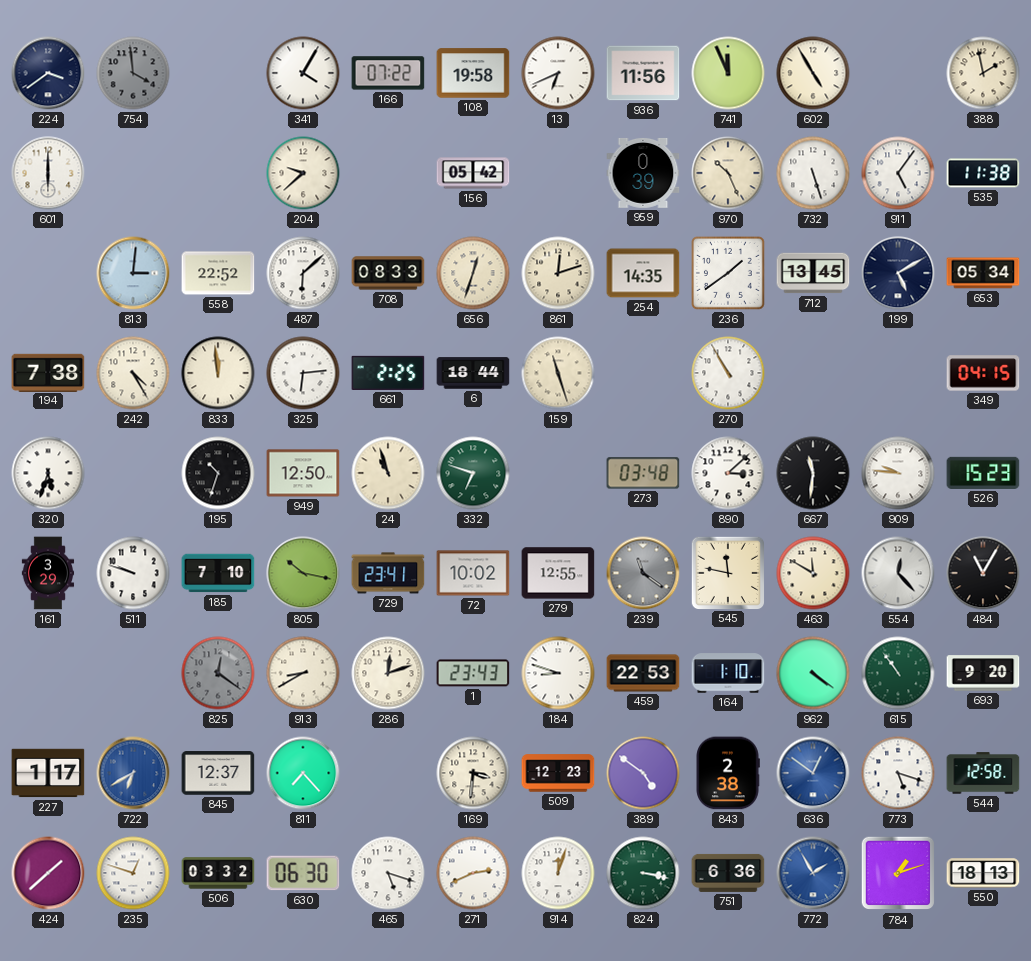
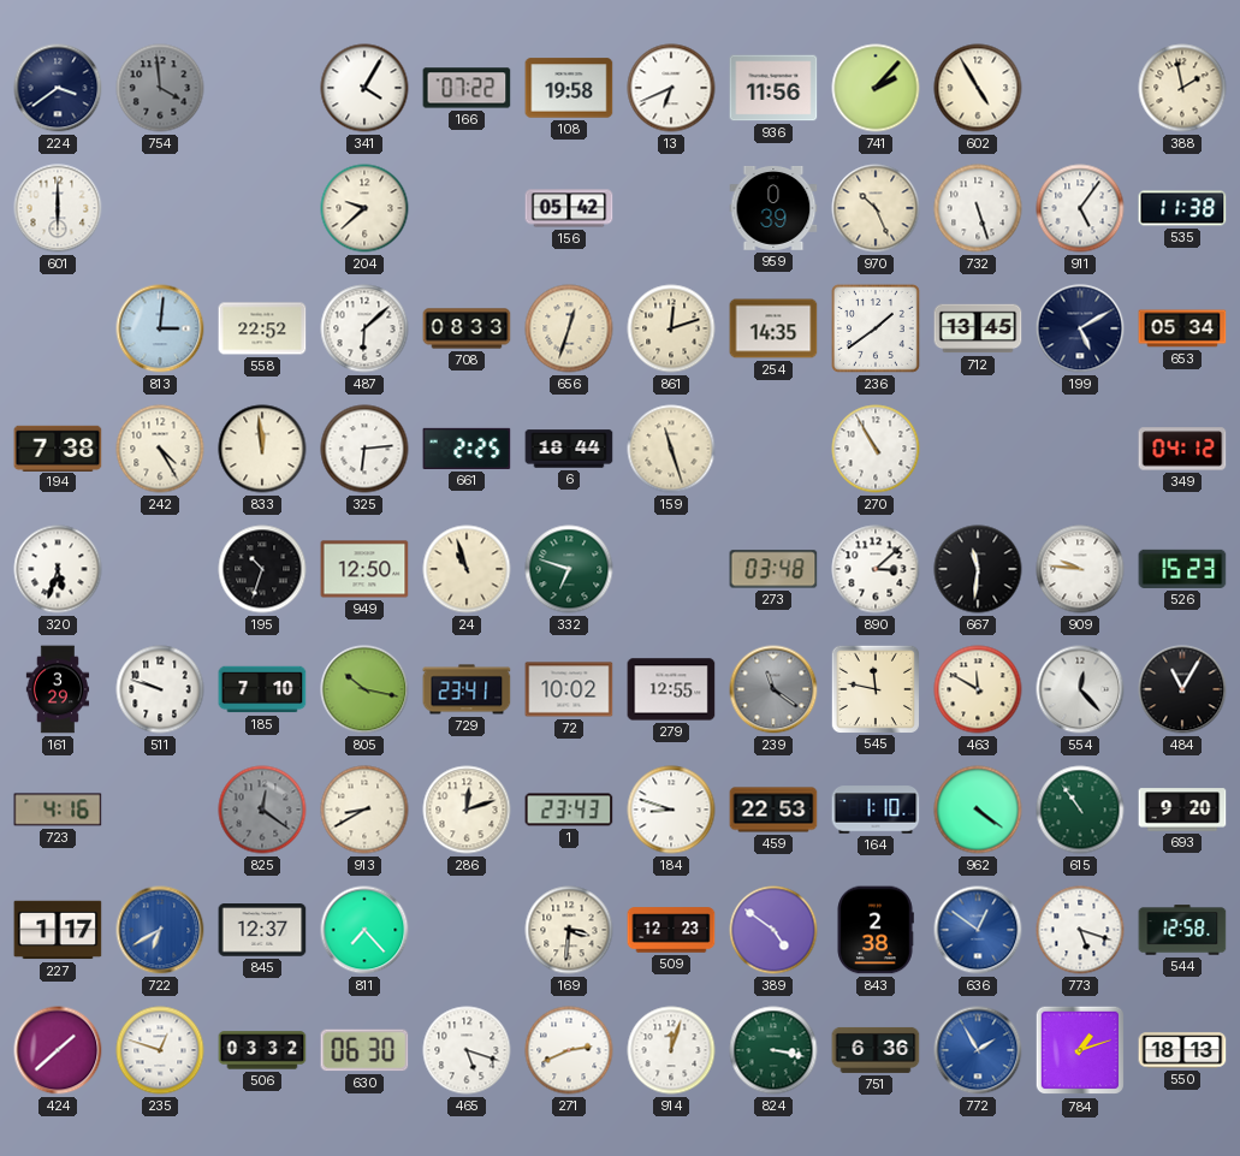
741: 11:56 -> 2:07
349: 04:15 -> 04:12
723: none -> 4:16
